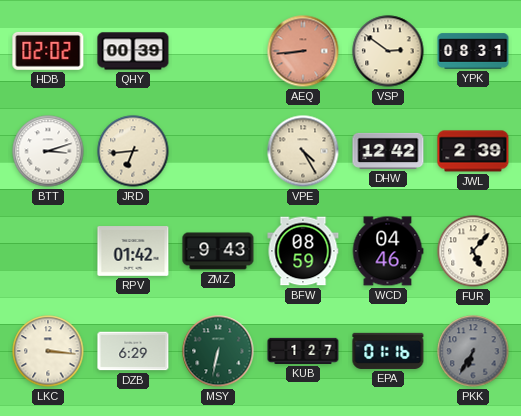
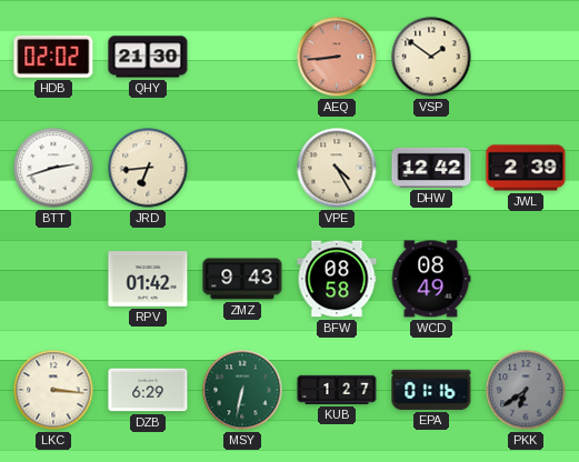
QHY: 00:39 -> 21:30
VSP: 2:51 -> 1:51
YPK: 08:31 -> none
BTT: 3:12 -> 2:42
BFW: 08:59 -> 08:58
WCD: 04:46 -> 08:49
FUR: 5:07 -> none
PKK: 6:35 -> 6:39
